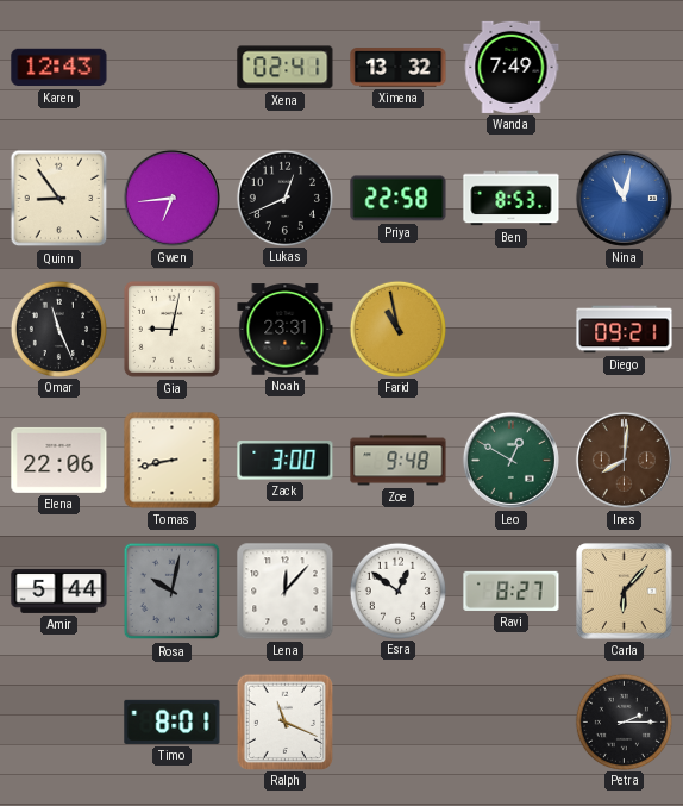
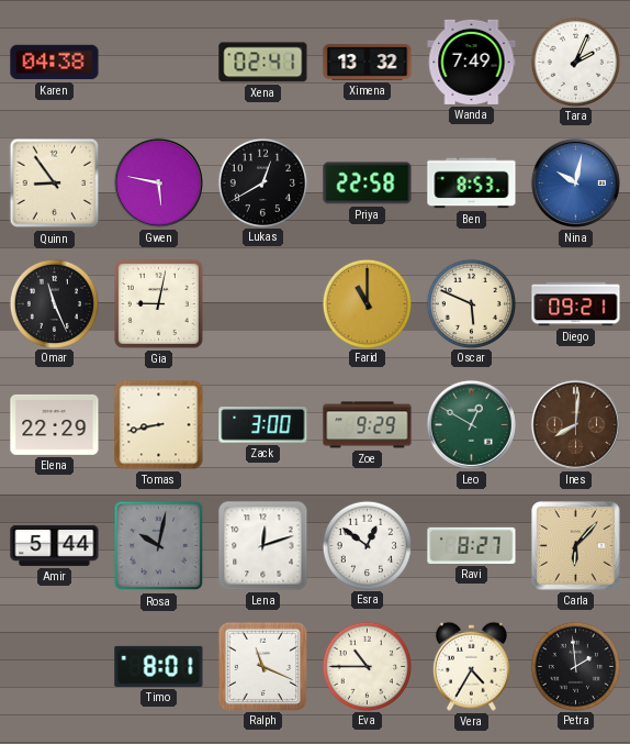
Karen: 12:43 -> 04:38
Tara: none -> 2:04
Gwen: 6:44 -> 5:47
Lukas: 12:41 -> 12:40
Nina: 11:02 -> 10:02
Noah: 23:31 -> none
Farid: 10:58 -> 11:00
Oscar: none -> 5:49
Elena: 22:06 -> 22:29
Zoe: 9:48 -> 9:29
Lena: 12:07 -> 12:12
Eva: none -> 10:45
Vera: none -> 4:35
Petra: 2:15 -> 1:59
